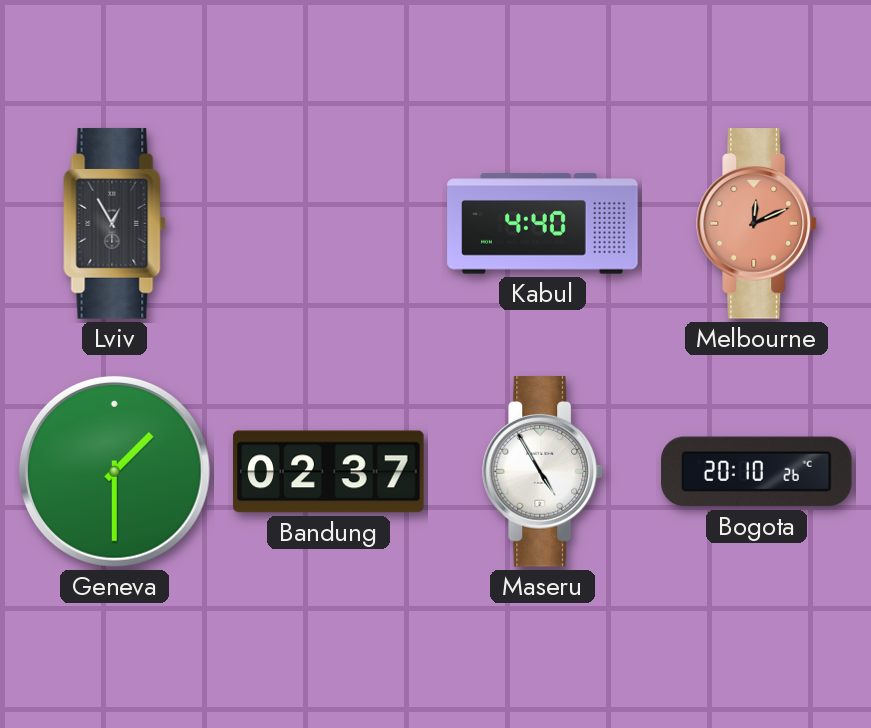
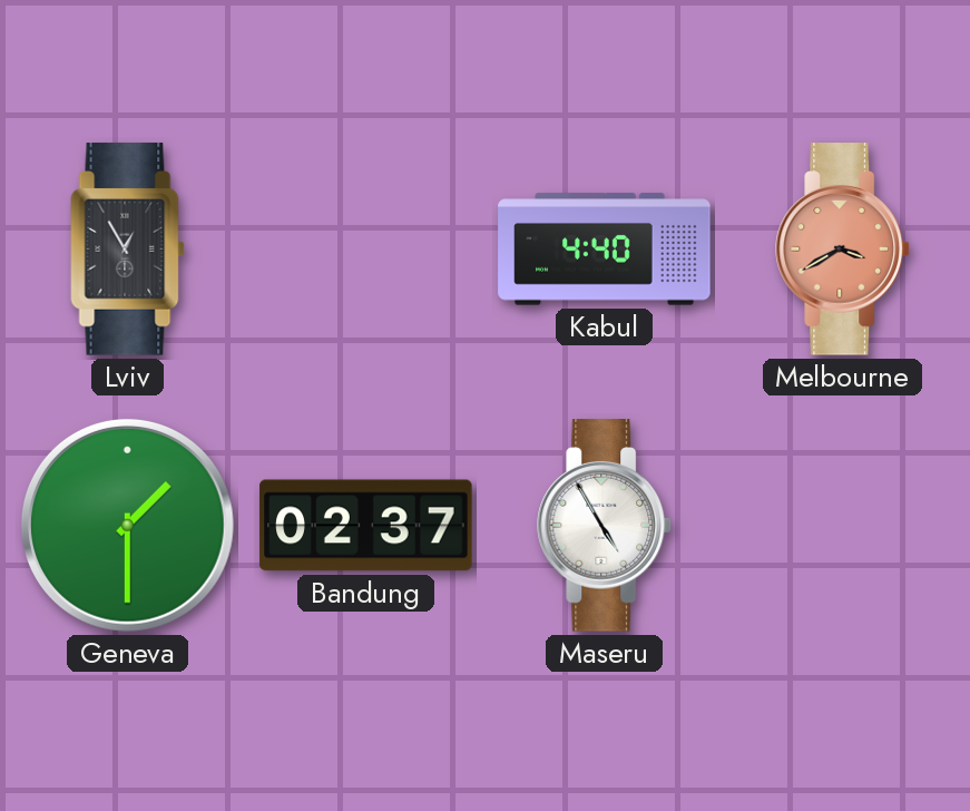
Melbourne: 12:11 -> 3:40
Bogota: 20:10 -> none
